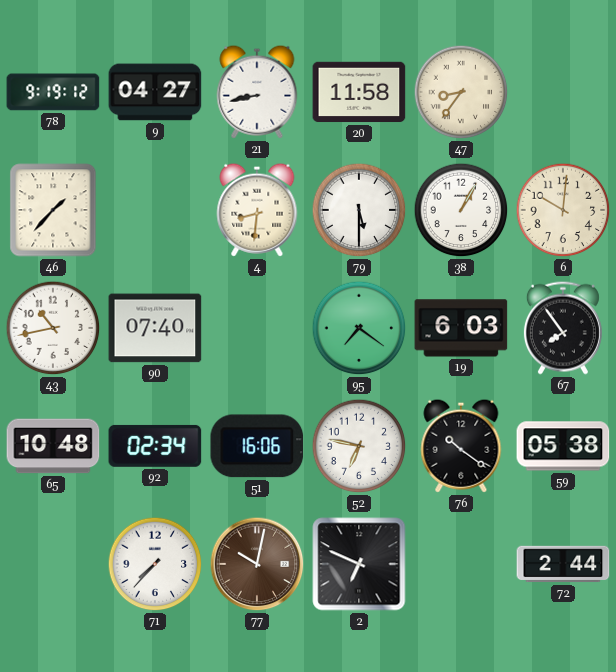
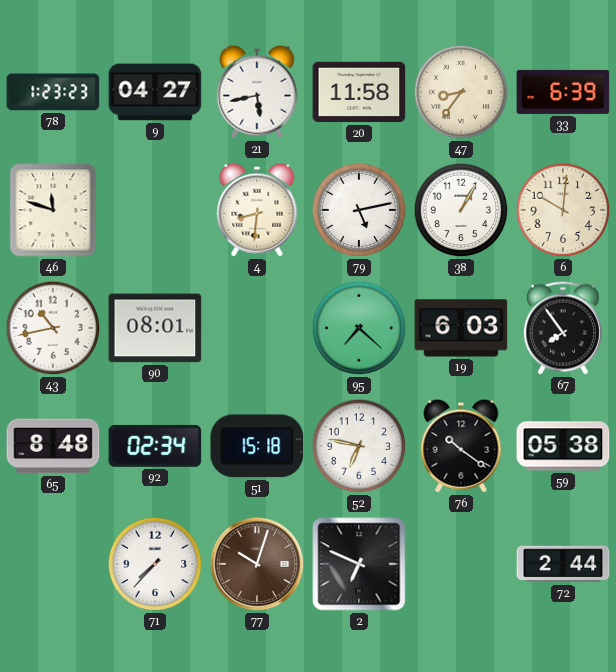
78: 9:19 -> 1:23
21: 8:43 -> 5:43
33: none -> 6:39
46: 1:37 -> 11:48
79: 5:30 -> 5:13
90: 07:40 -> 08:01
95: 7:21 -> 7:22
65: 10:48 -> 8:48
51: 16:06 -> 15:18
77: 10:02 -> 10:03
